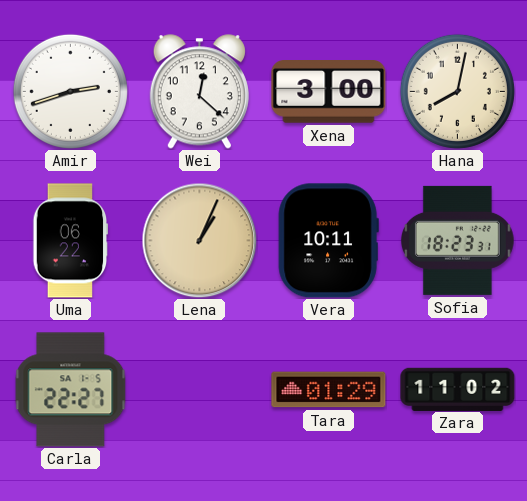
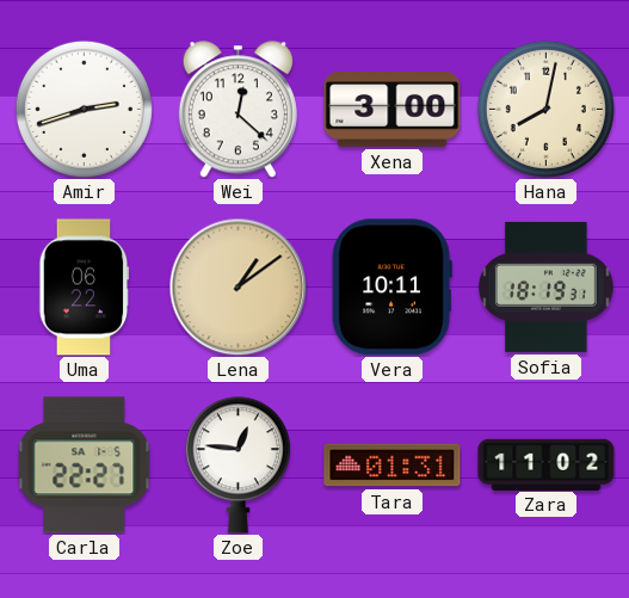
Lena: 1:04 -> 1:09
Sofia: 18:23 -> 18:19
Zoe: none -> 12:46
Tara: 01:29 -> 01:31
